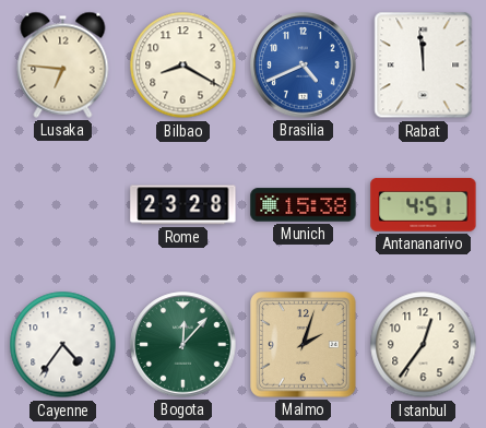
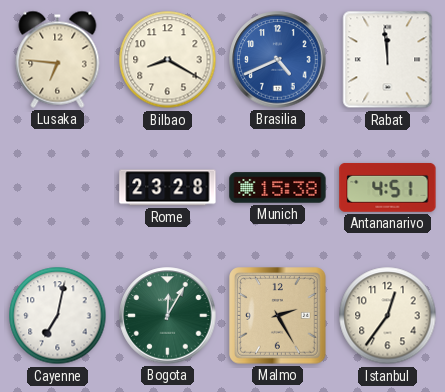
Cayenne: 4:36 -> 7:02
Bogota: 12:07 -> 12:05
Malmo: 2:03 -> 2:25
